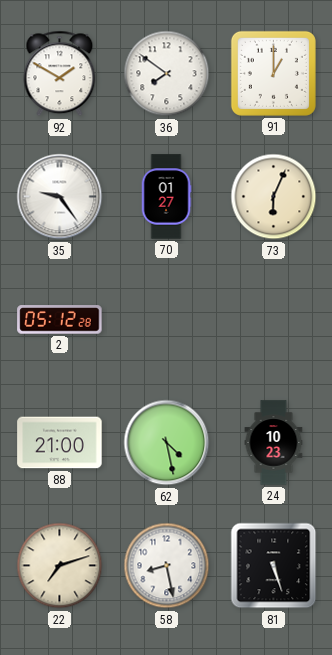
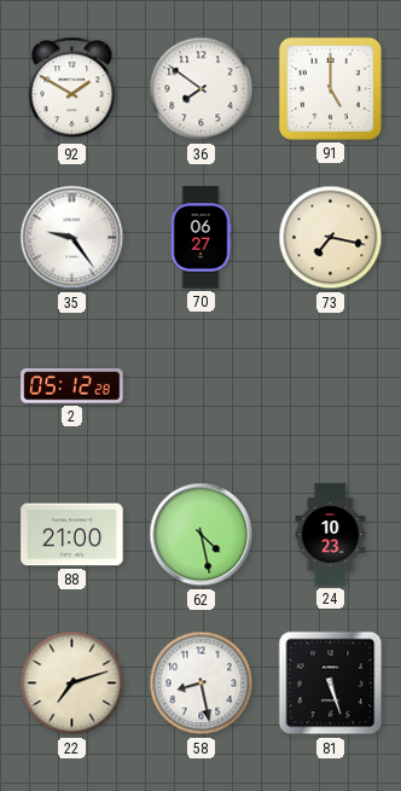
91: 1:00 -> 5:00
70: 01:27 -> 06:27
73: 6:04 -> 7:17
